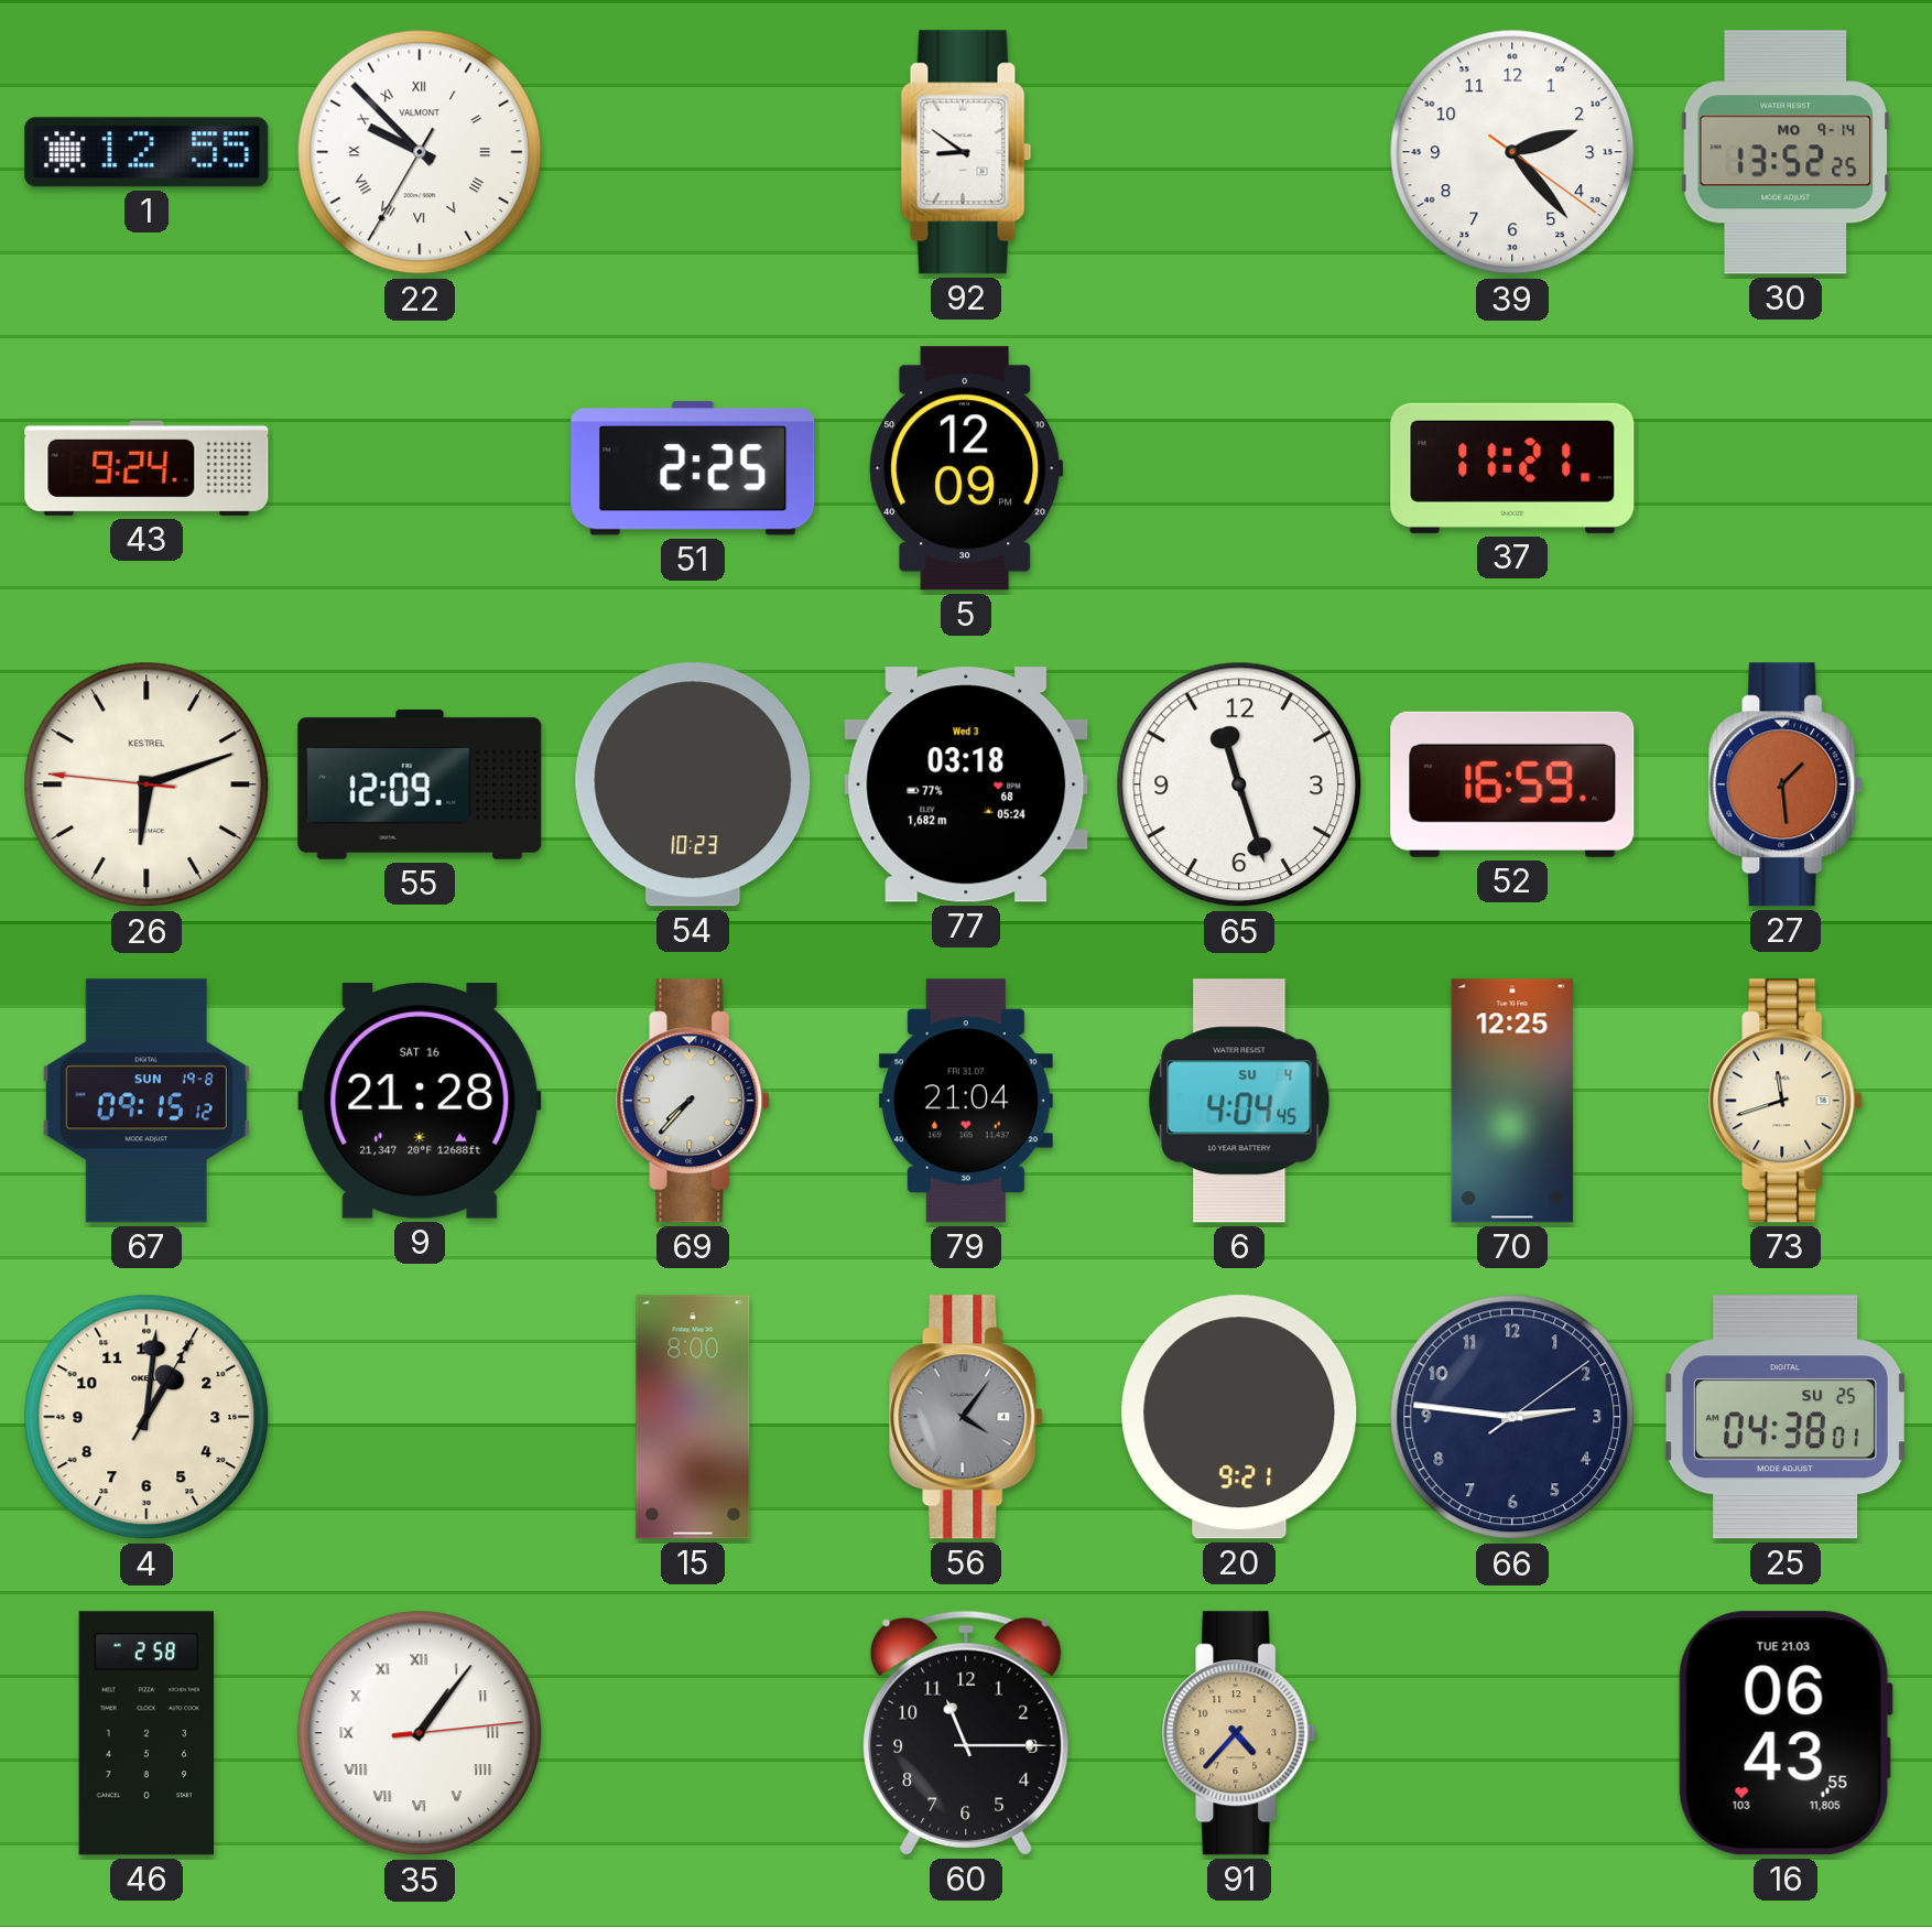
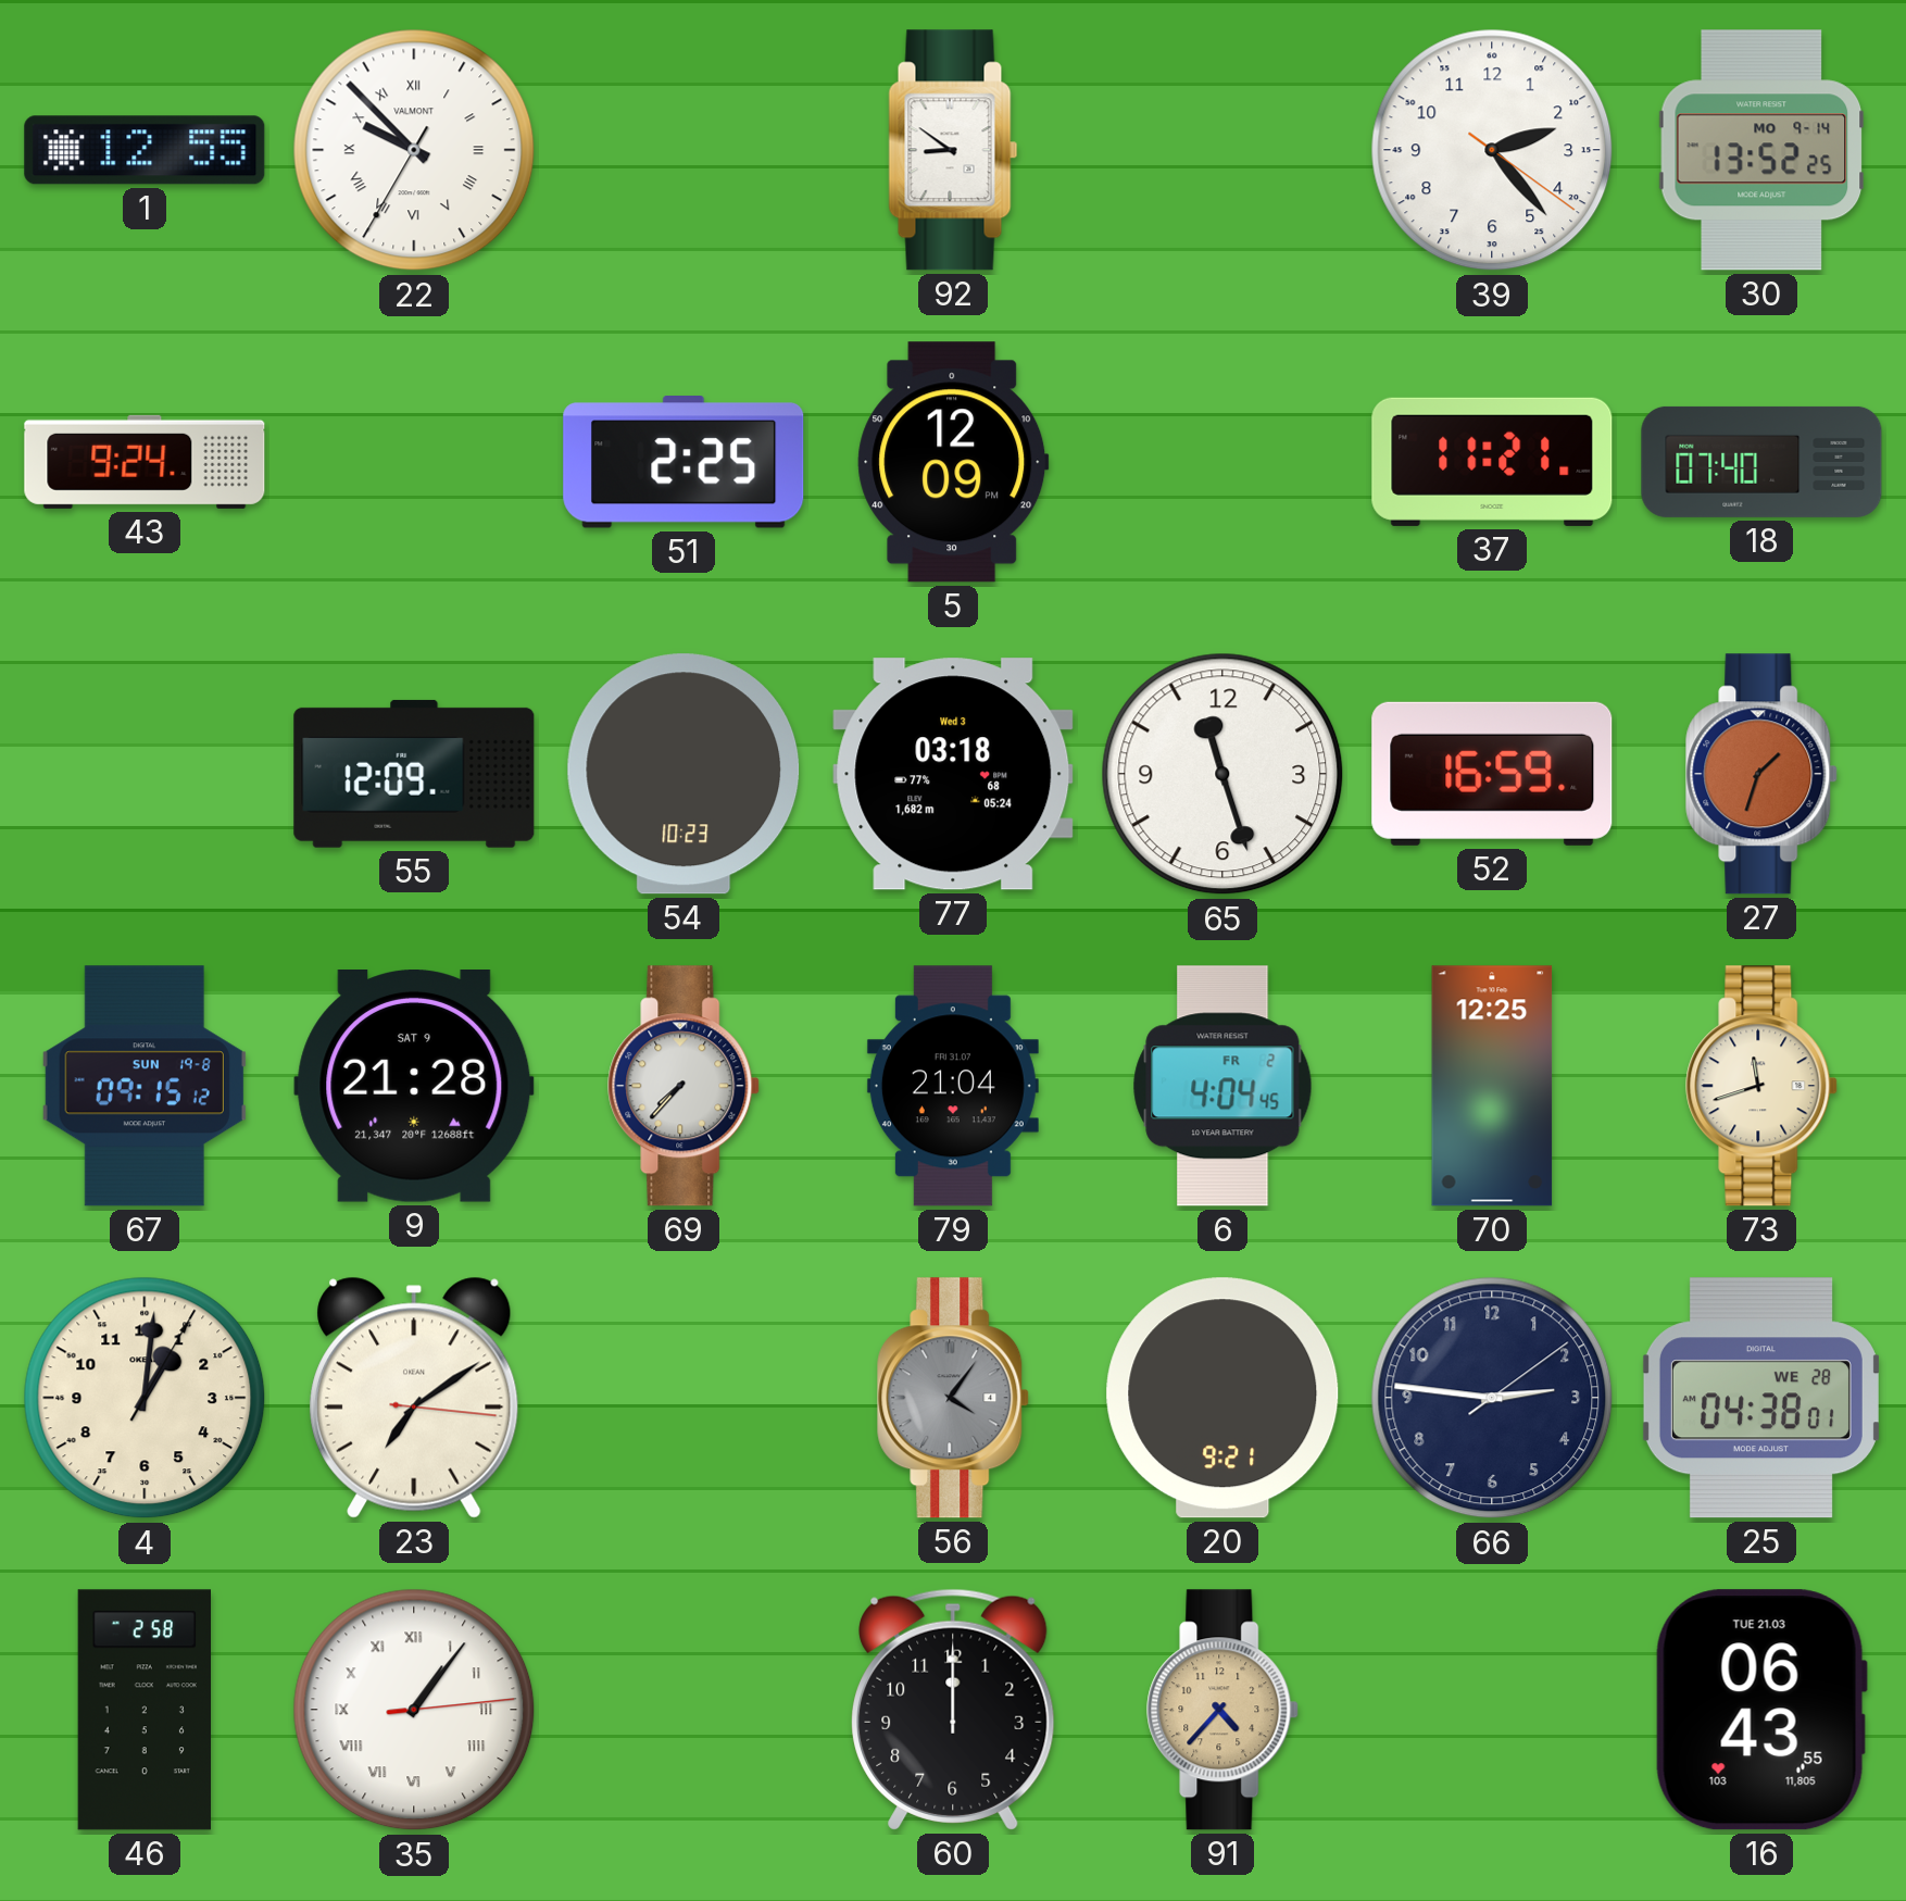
18: none -> 07:40
26: 6:11 -> none
27: 1:29 -> 1:33
9 date: SAT 16 -> SAT 9
6 date: SU 4 -> FR 2
23: none -> 7:09
15: 8:00 -> none
25 date: SU 25 -> WE 28
60: 11:15 -> 12:00
